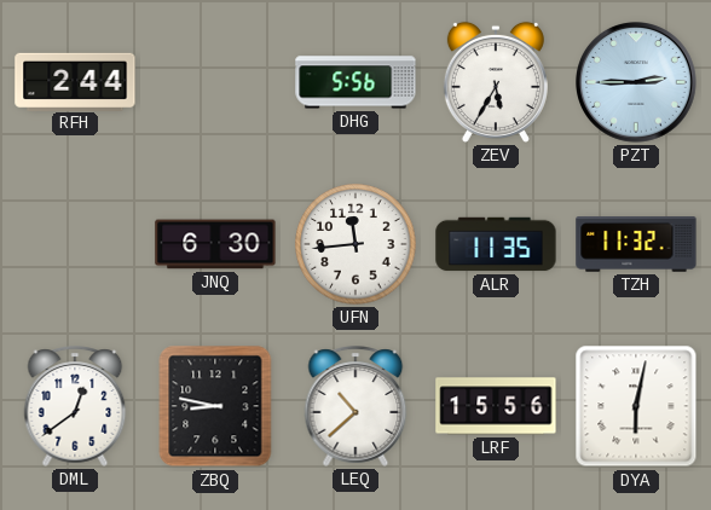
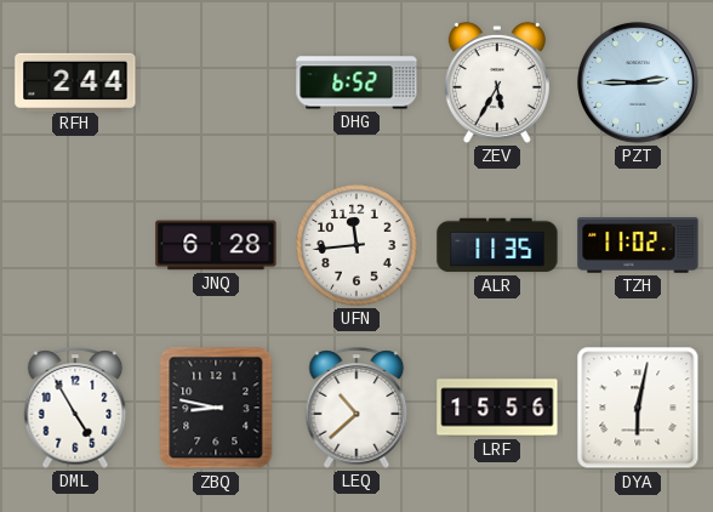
DHG: 5:56 -> 6:52
JNQ: 6:30 -> 6:28
TZH: 11:32 -> 11:02
DML: 12:39 -> 4:55
